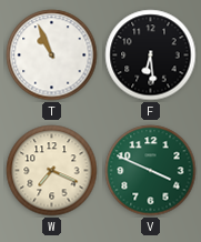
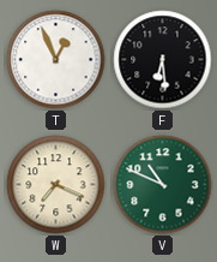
T: 10:56 -> 12:56
V: 3:49 -> 10:49
